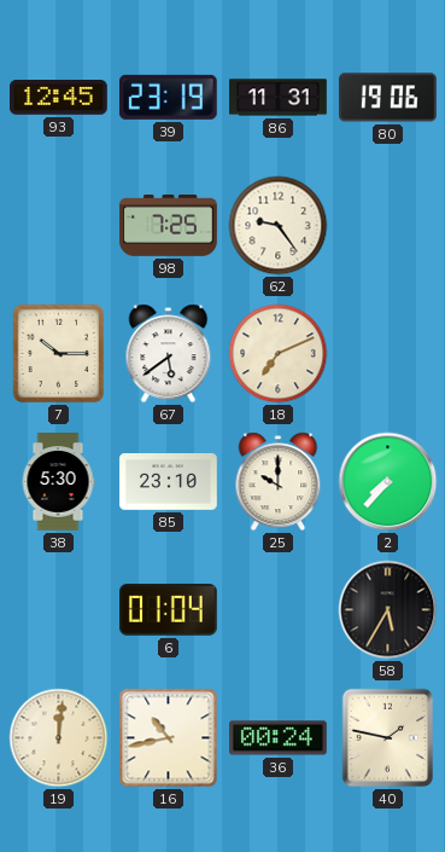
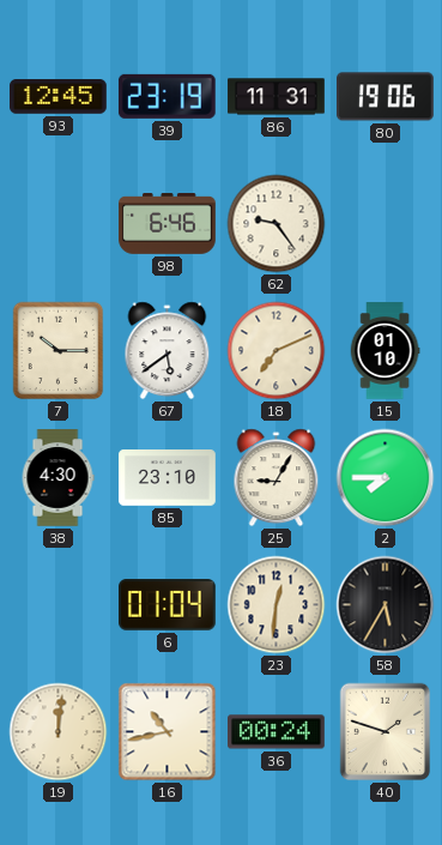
98: 7:25 -> 6:46
15: none -> 01:10
38: 5:30 -> 4:30
25: 10:00 -> 9:05
2: 7:37 -> 7:45
23: none -> 12:31
40: 1:47 -> 1:48
